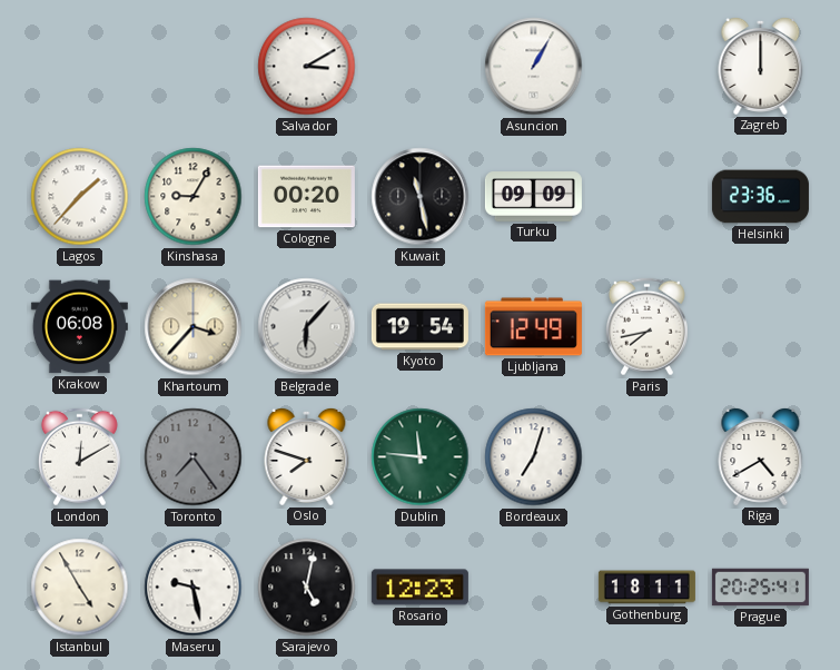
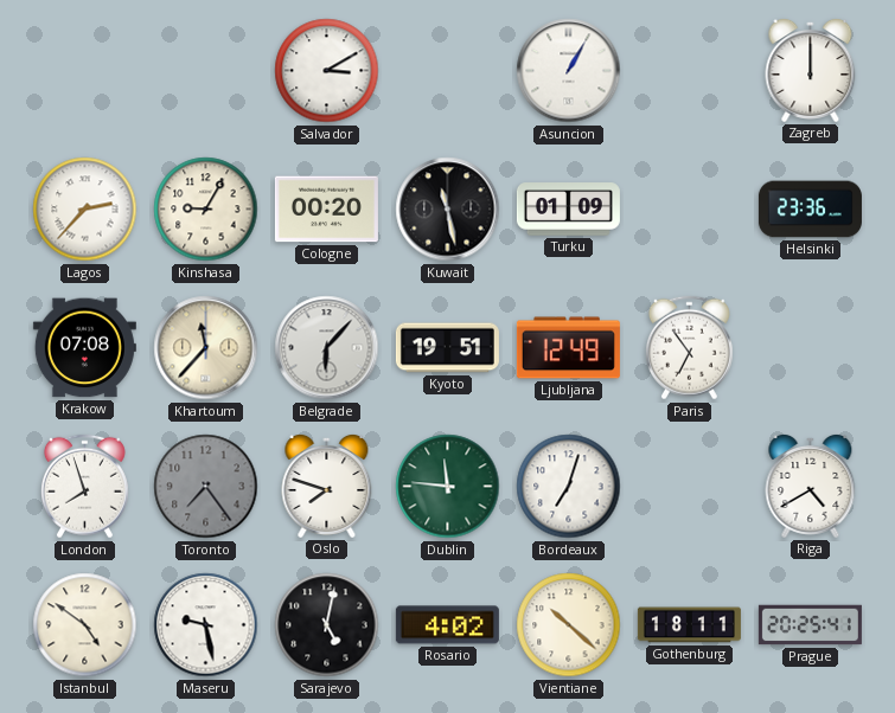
Lagos: 1:37 -> 2:37
Turku: 09:09 -> 01:09
Krakow: 06:08 -> 07:08
Khartoum: 3:37 -> 11:37
Kyoto: 19:54 -> 19:51
Paris: 7:43 -> 6:54
London: 12:10 -> 7:57
Istanbul: 4:55 -> 4:51
Rosario: 12:23 -> 4:02
Vientiane: none -> 10:22
